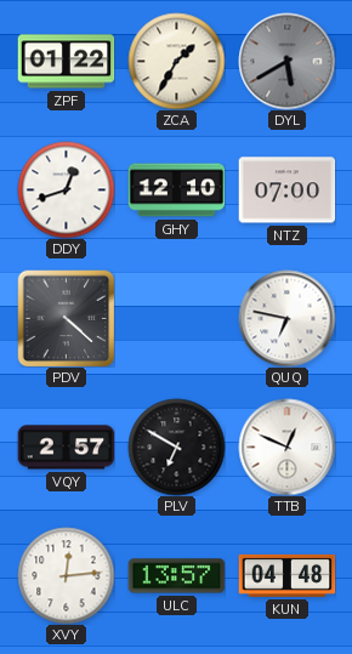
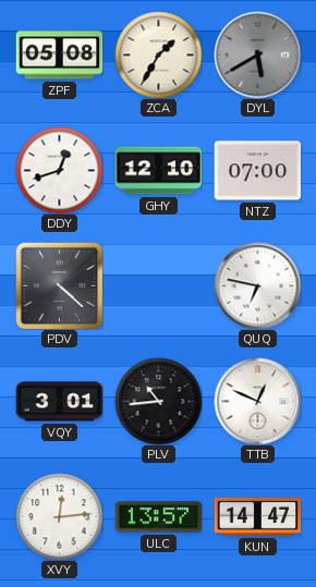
ZPF: 01:22 -> 05:08
VQY: 2:57 -> 3:01
PLV: 6:50 -> 10:44
KUN: 04:48 -> 14:47
